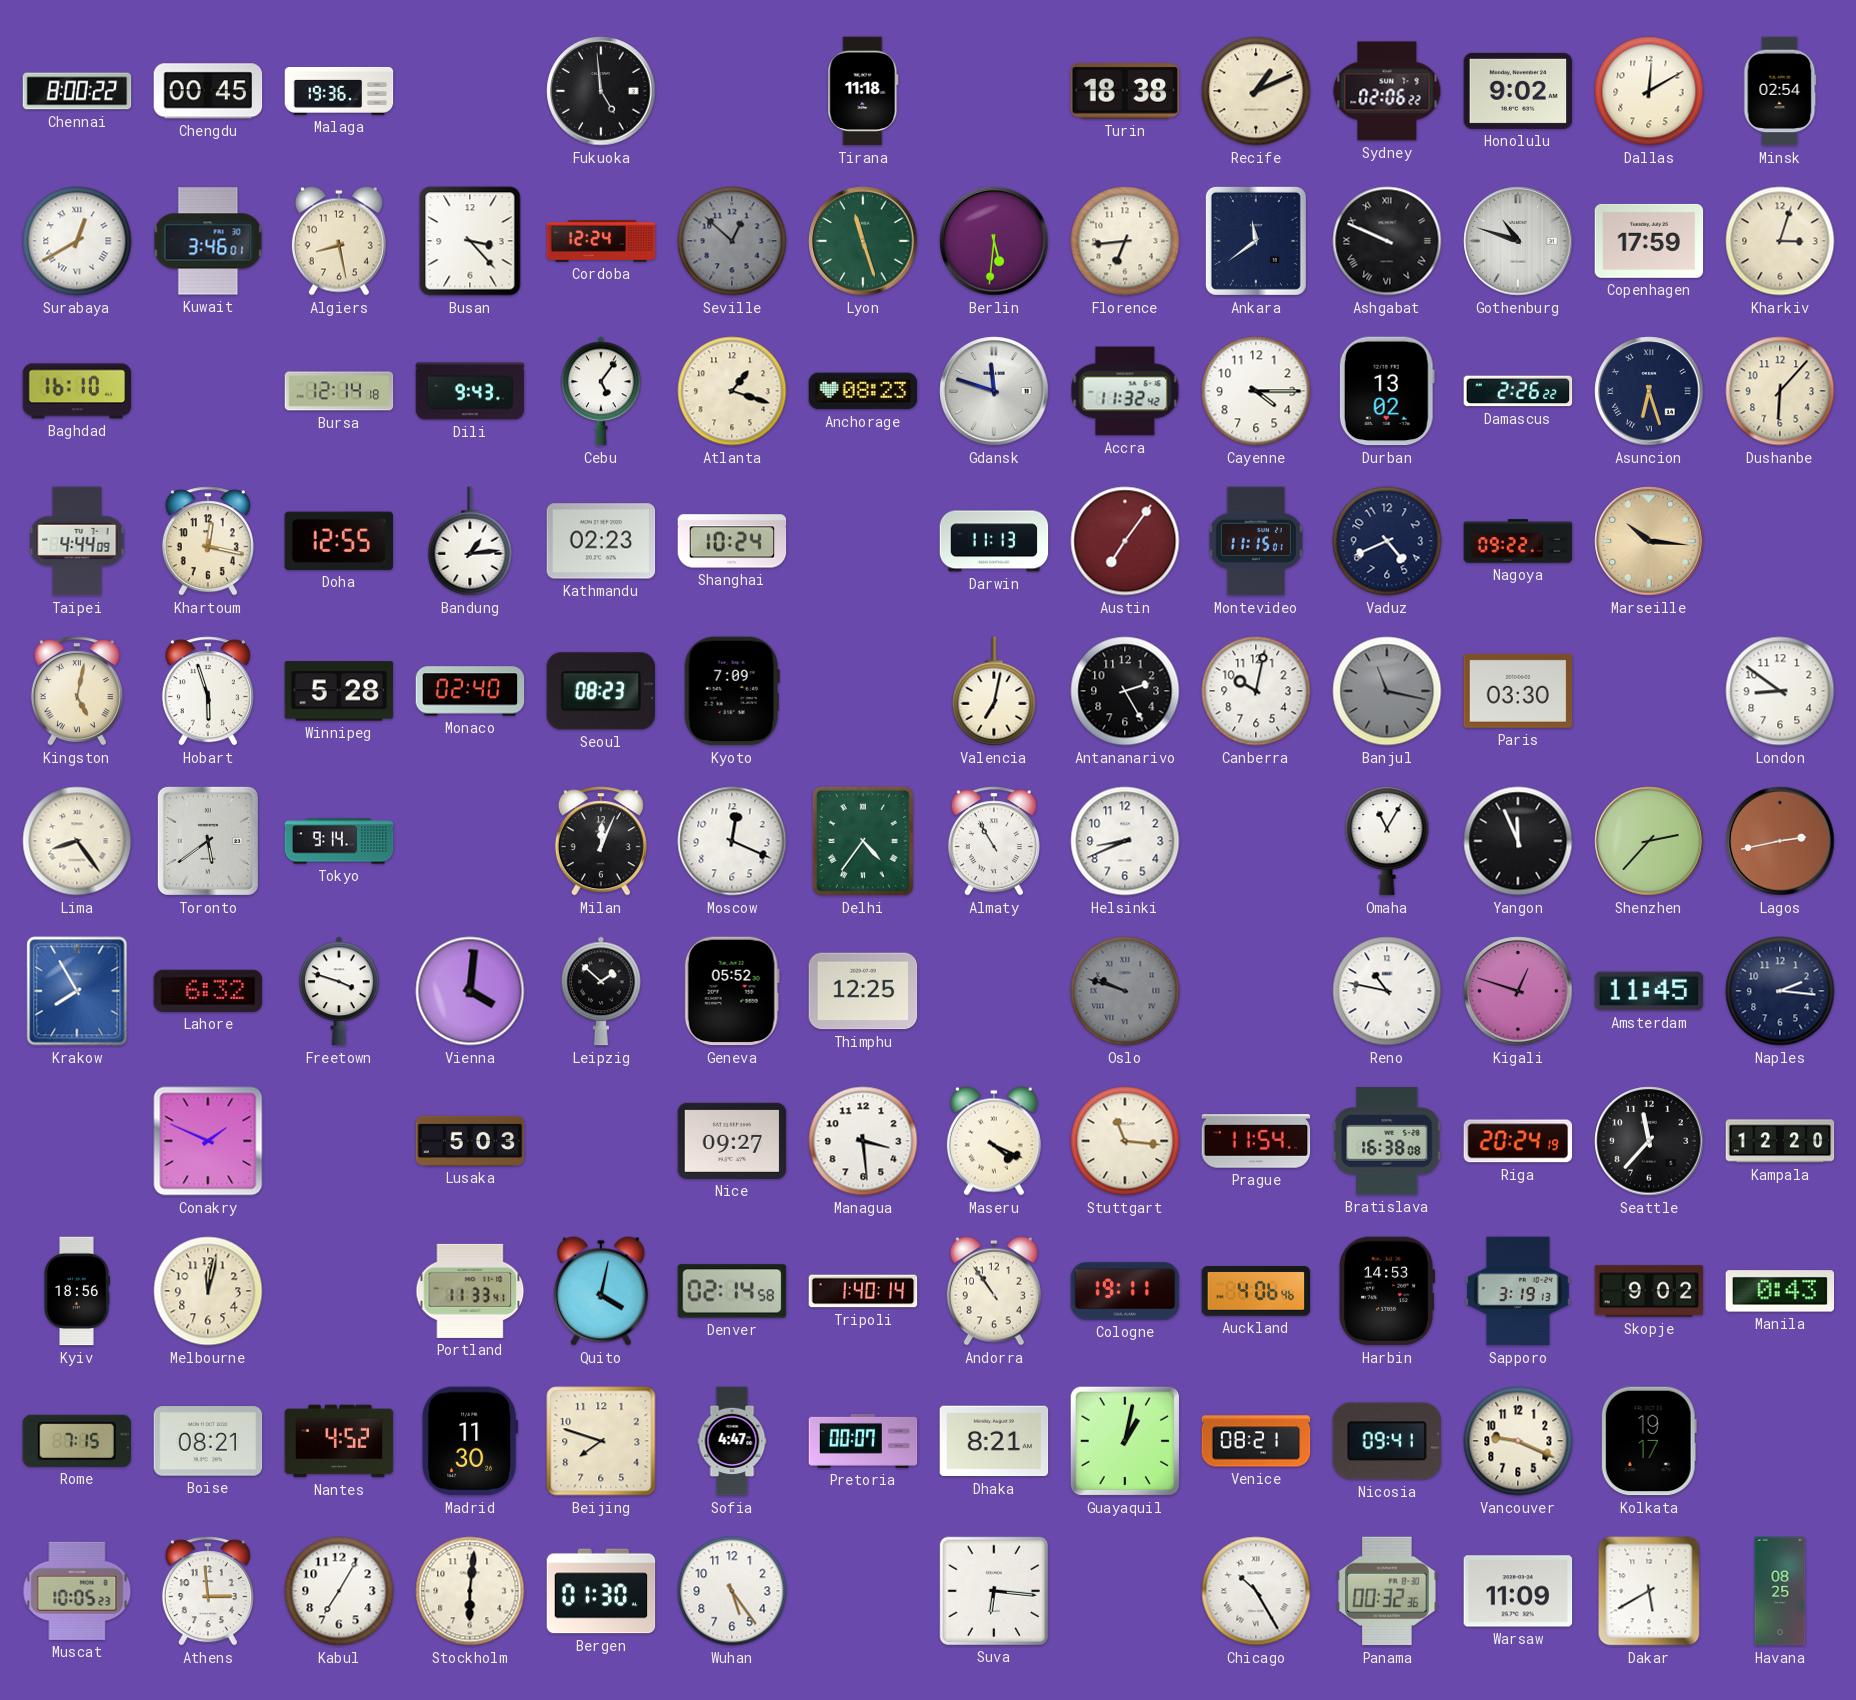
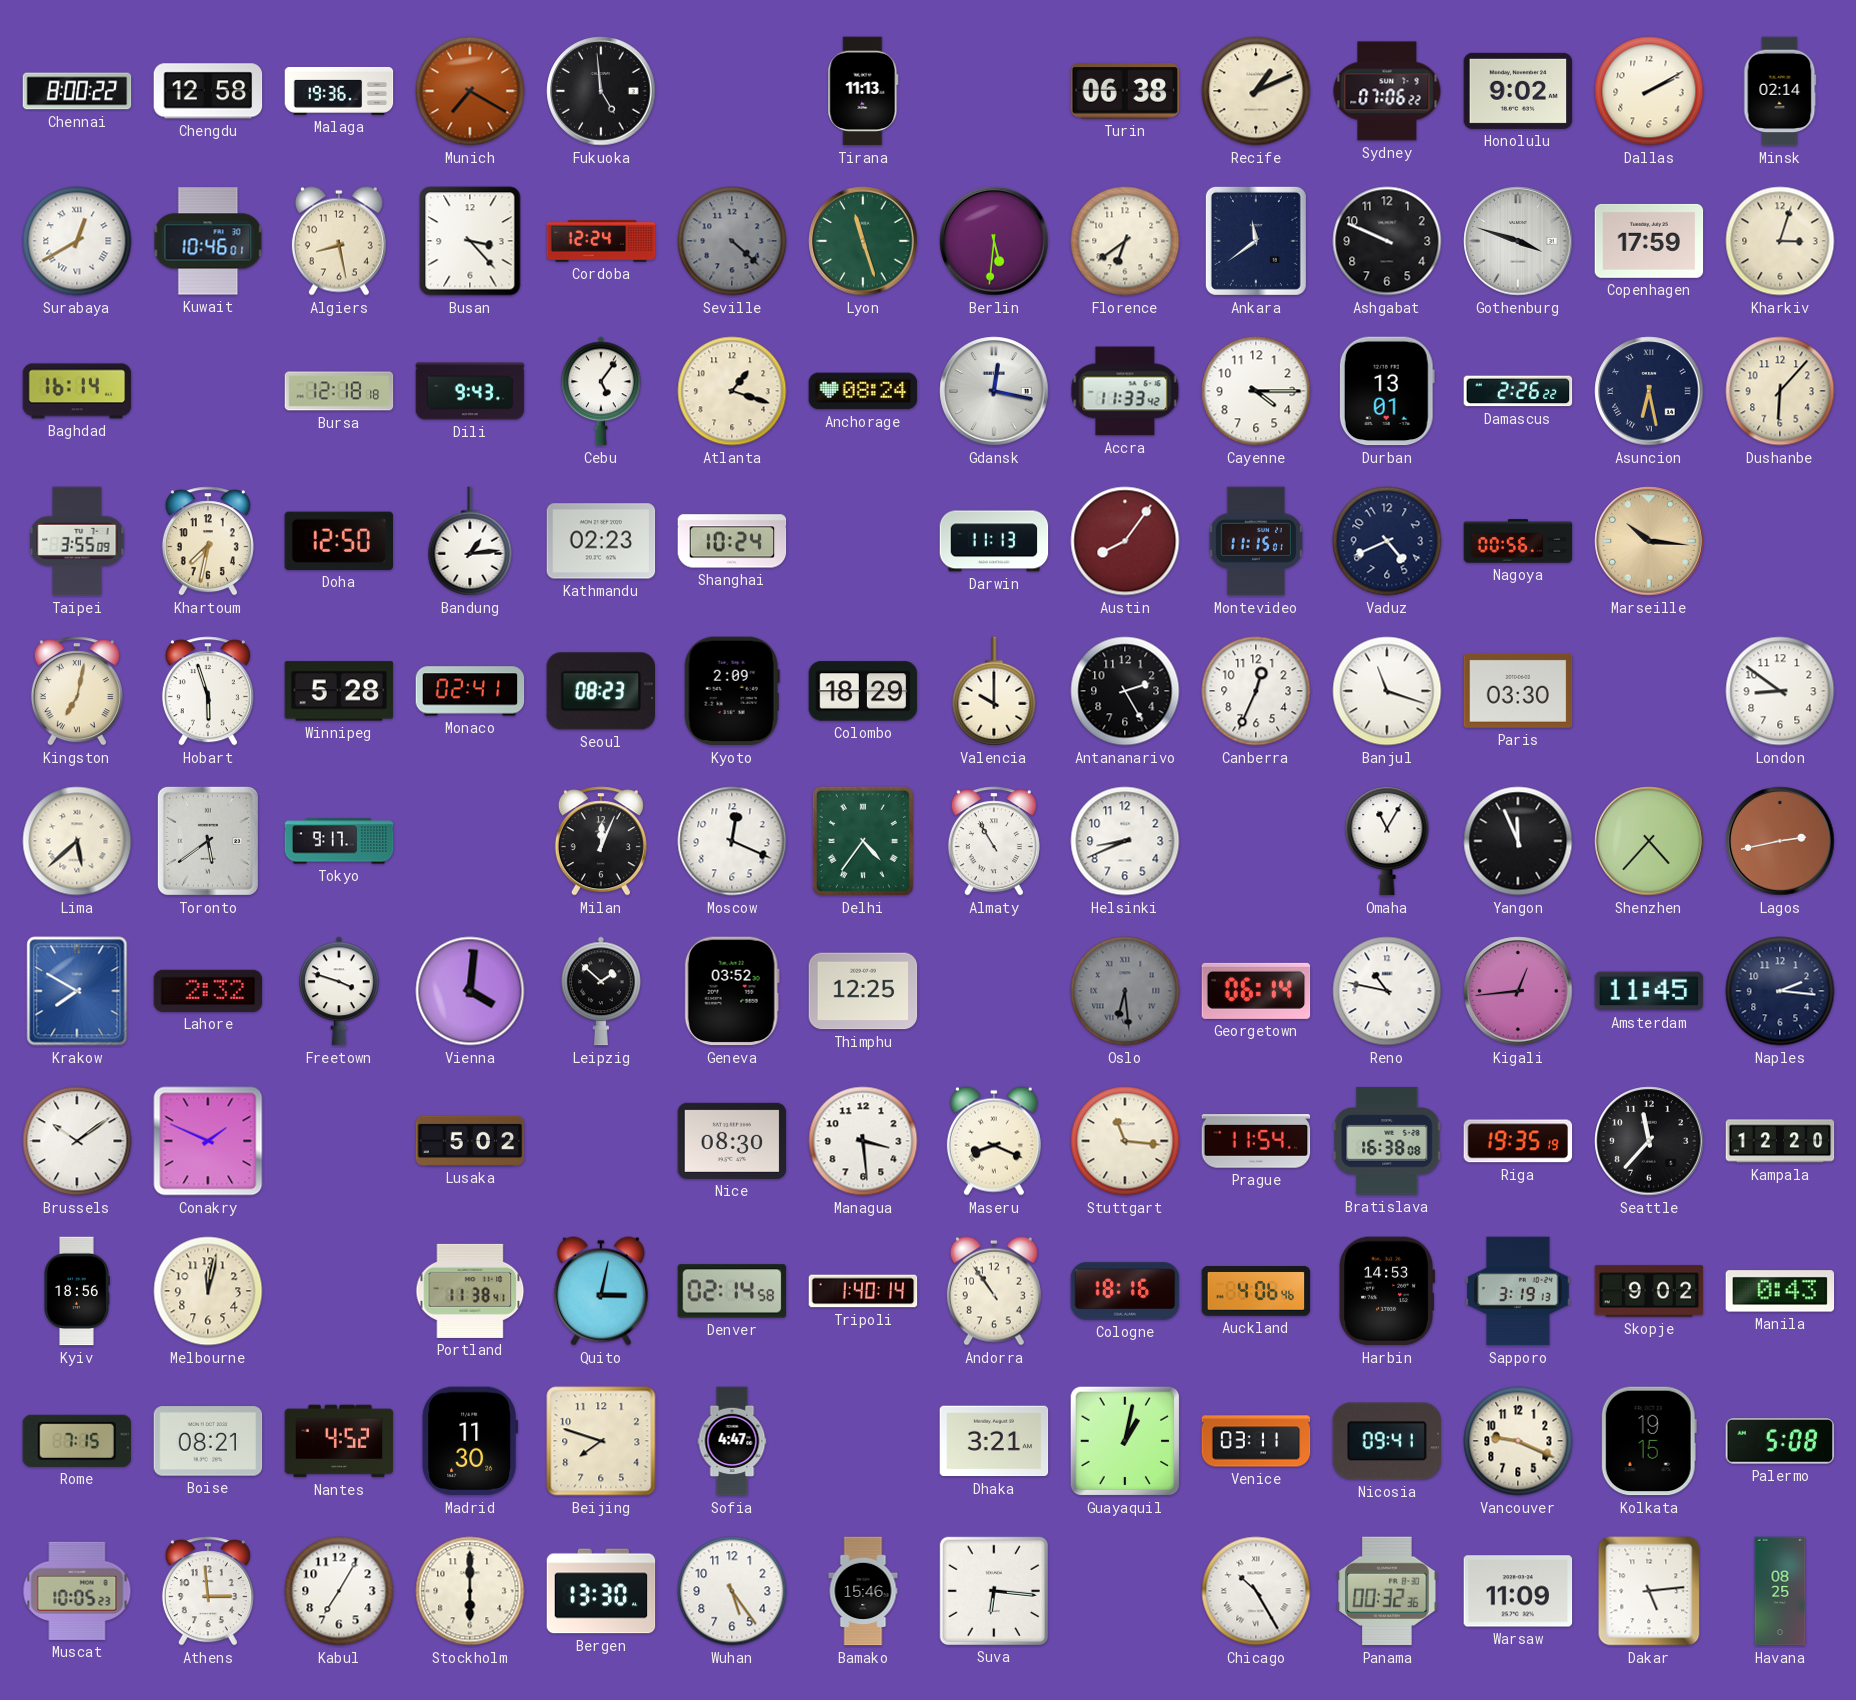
Chengdu: 00:45 -> 12:58
Munich: none -> 7:20
Tirana: 11:18 -> 11:13
Turin: 18:38 -> 06:38
Sydney: 02:06 -> 07:06
Dallas: 12:10 -> 2:10
Minsk: 02:54 -> 02:14
Kuwait: 3:46 -> 10:46
Seville: 12:52 -> 4:22
Florence: 6:44 -> 6:39
Ashgabat numerals: Roman -> Arabic
Gothenburg: 10:48 -> 3:48
Baghdad: 16:10 -> 16:14
Bursa: 12:14 -> 12:18
Anchorage: 08:23 -> 08:24
Gdansk: 11:48 -> 12:17
Accra: 11:32 -> 11:33
Durban: 13:02 -> 13:01
Asuncion: 6:27 -> 6:28
Taipei: 4:44 -> 3:55
Khartoum: 12:17 -> 7:32
Doha: 12:55 -> 12:50
Austin: 7:06 -> 8:06
Nagoya: 09:22 -> 00:56
Kingston: 5:02 -> 7:02
Monaco: 02:40 -> 02:41
Kyoto: 7:09 -> 2:09
Colombo: none -> 18:29
Valencia: 7:02 -> 10:00
Canberra: 10:02 -> 12:34
Banjul: 11:17 -> 11:18
Banjul dial: grey -> white
Lima: 8:24 -> 5:38
Tokyo: 9:14 -> 9:17
Shenzhen: 2:37 -> 4:37
Krakow: 7:55 -> 7:50
Lahore: 6:32 -> 2:32
Geneva: 05:52 -> 03:52
Oslo: 9:48 -> 6:29
Georgetown: none -> 06:14
Kigali: 12:48 -> 12:44
Brussels: none -> 10:09
Lusaka: 5:03 -> 5:02
Nice: 09:27 -> 08:30
Maseru: 4:19 -> 8:19
Riga: 20:24 -> 19:35
Portland: 11:33 -> 11:38
Quito: 4:02 -> 3:02
Cologne: 19:11 -> 18:16
Pretoria: 00:07 -> none
Dhaka: 8:21 -> 3:21
Venice: 08:21 -> 03:11
Kolkata: 19:17 -> 19:15
Palermo: none -> 5:08
Stockholm: 6:01 -> 6:00
Bergen: 01:30 -> 13:30
Bamako: none -> 15:46
Dakar: 5:40 -> 5:14
